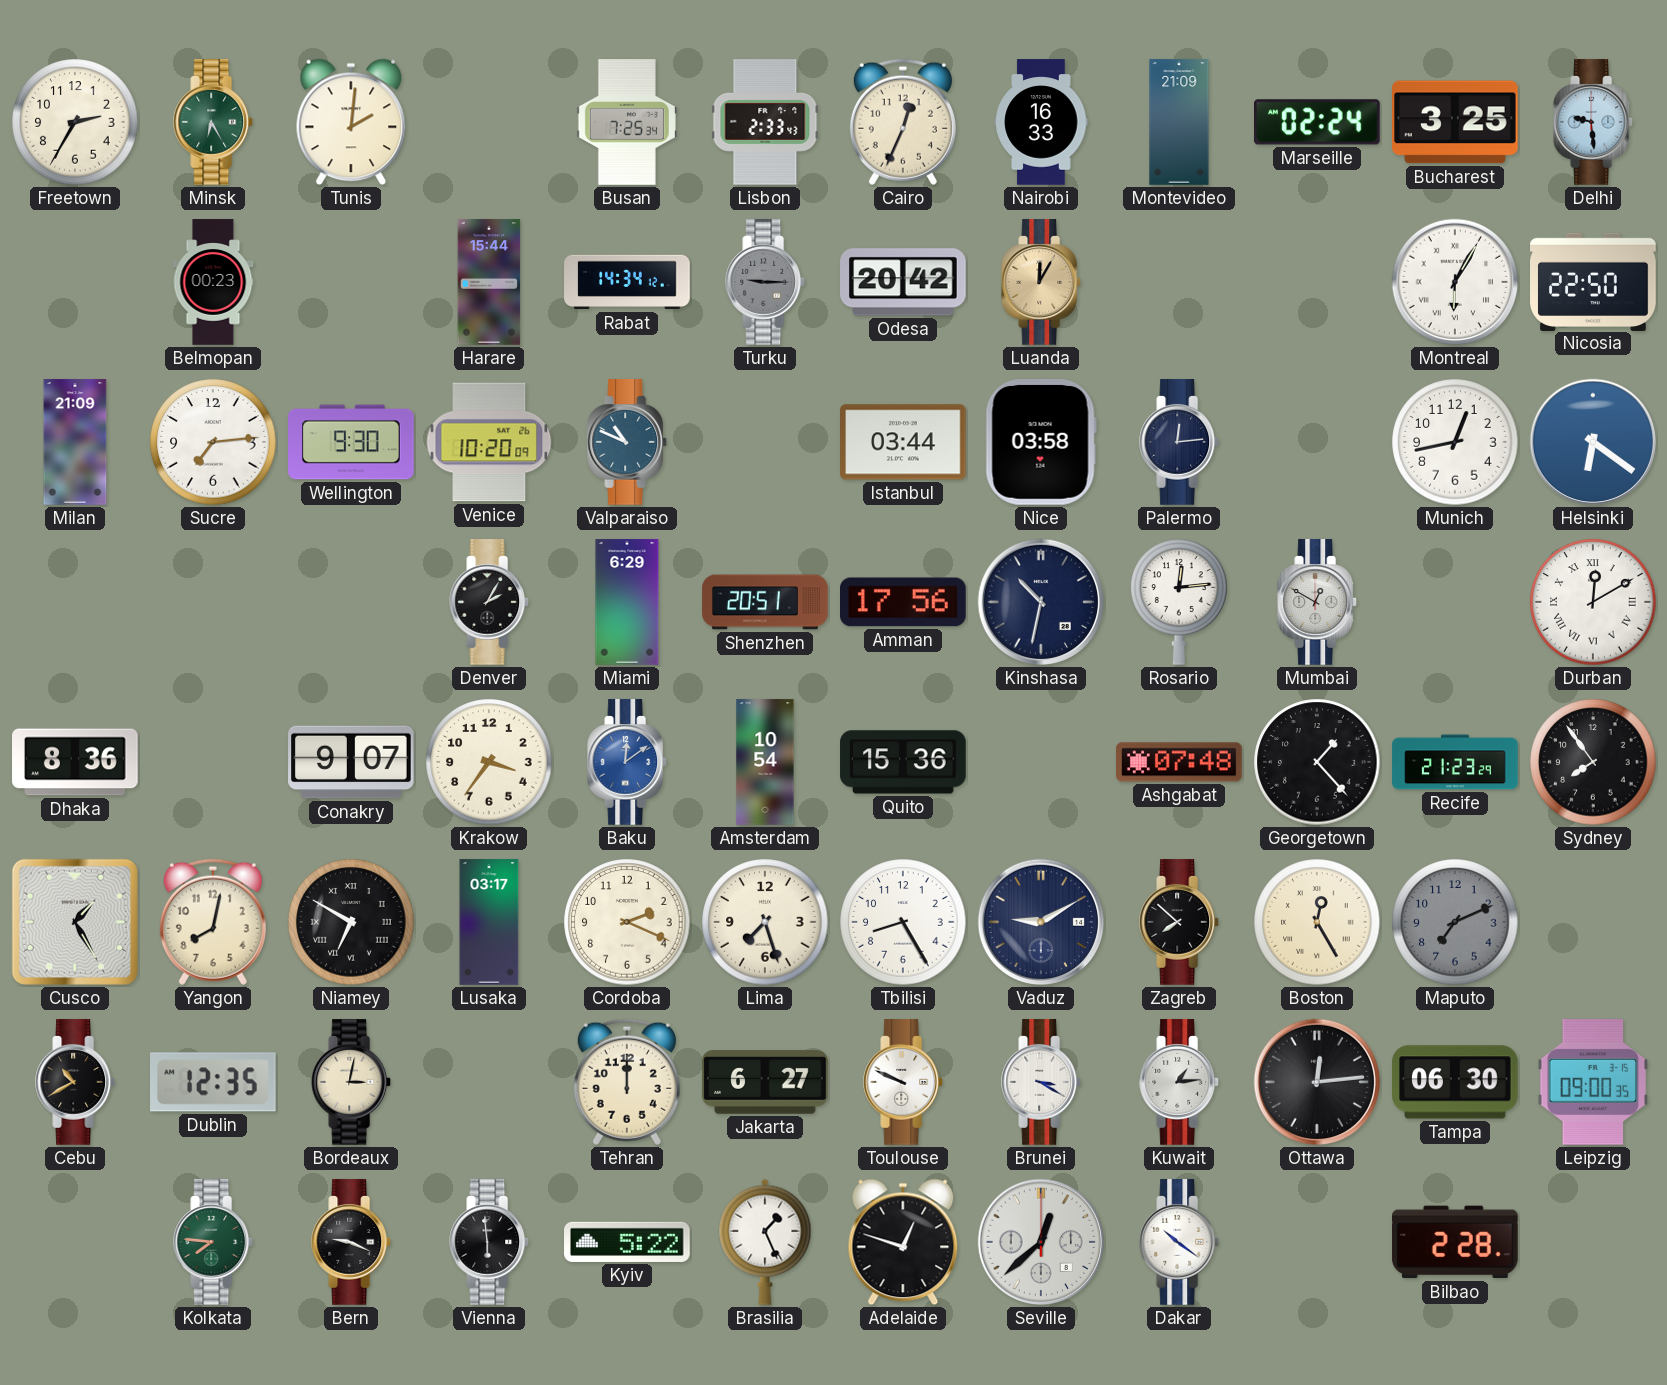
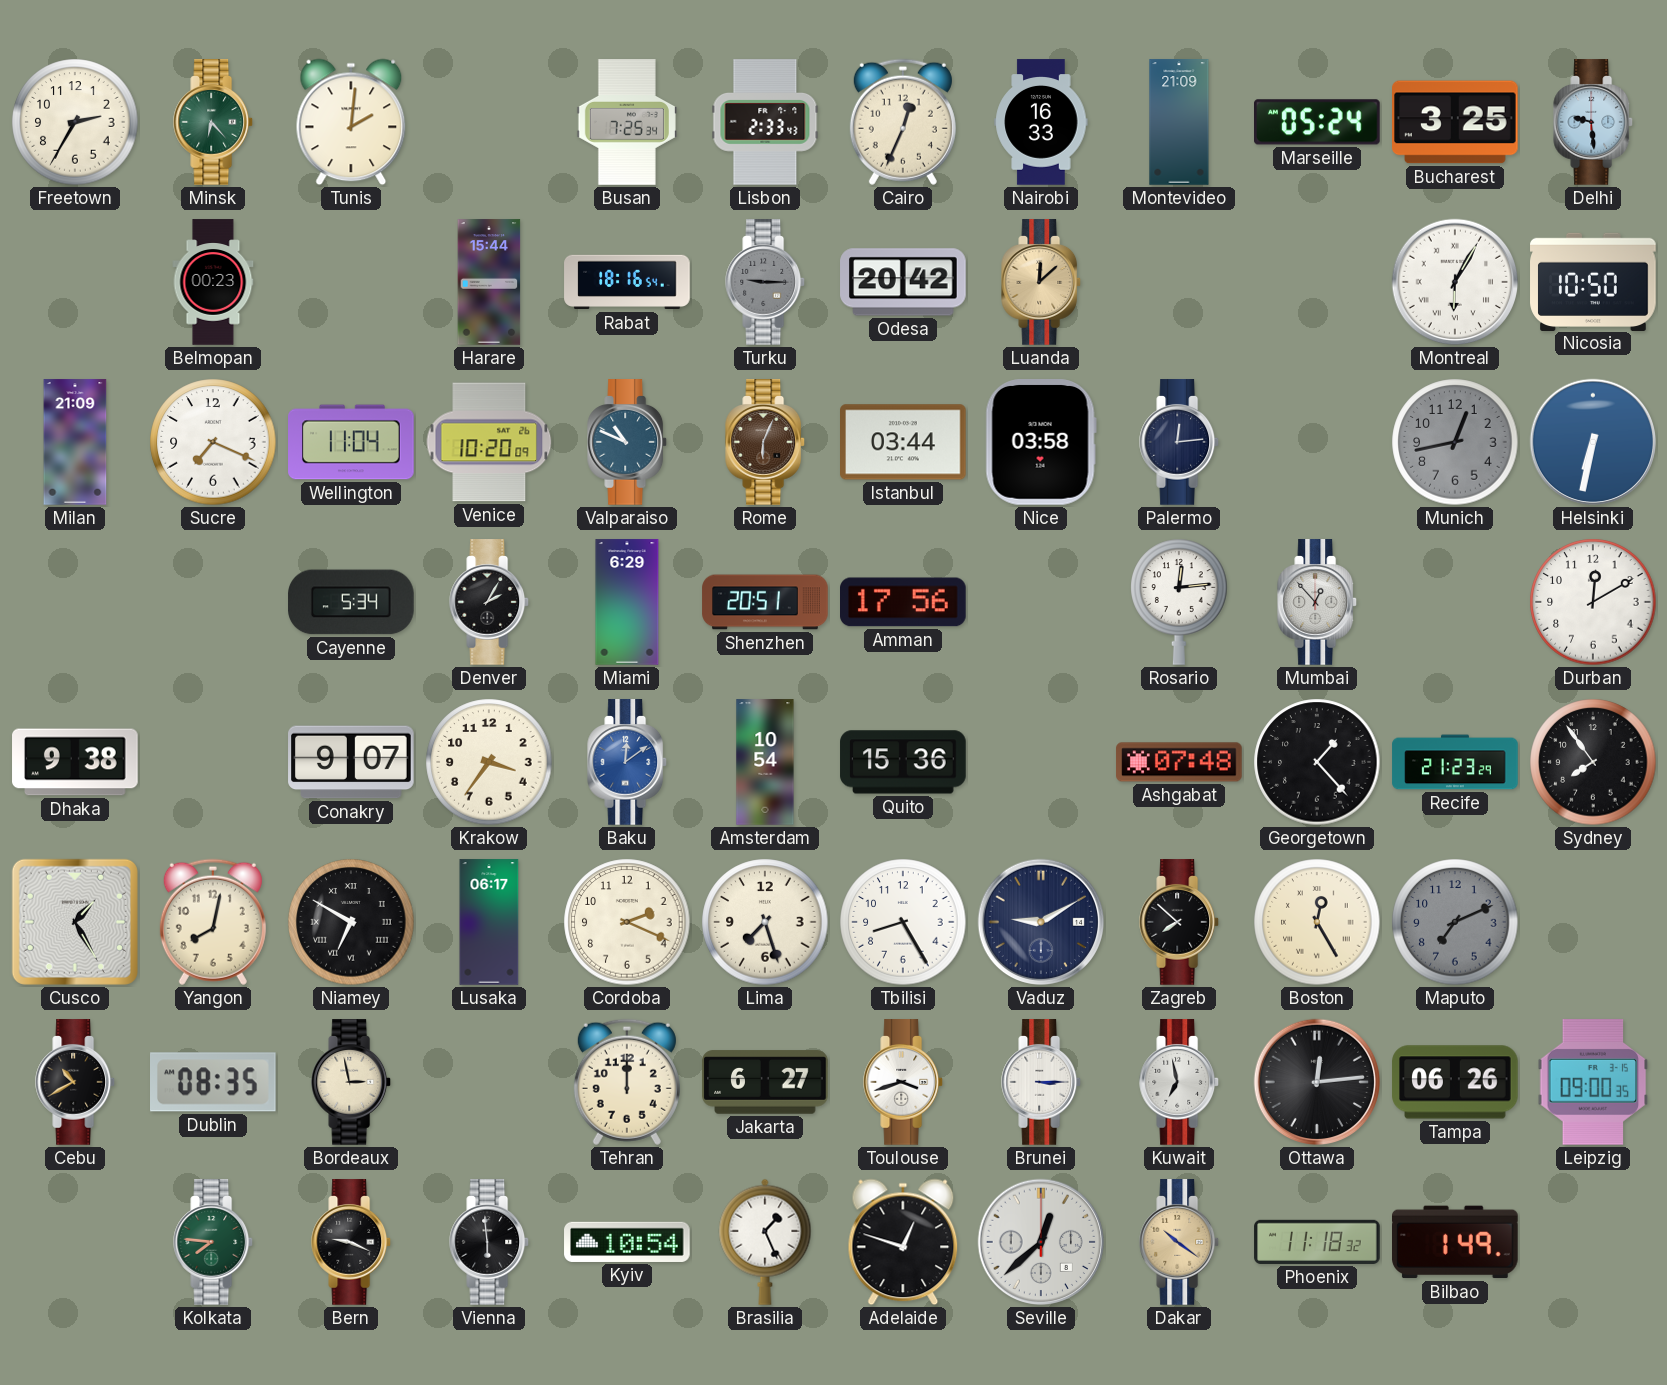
Minsk: 6:25 -> 6:23
Marseille: 02:24 -> 05:24
Rabat: 14:34 -> 18:16
Luanda: 12:05 -> 12:08
Nicosia: 22:50 -> 10:50
Sucre: 7:14 -> 7:19
Wellington: 9:30 -> 11:04
Rome: none -> 6:04
Munich dial: white -> grey
Helsinki: 6:21 -> 6:32
Cayenne: none -> 5:34
Kinshasa: 10:32 -> none
Mumbai: 12:50 -> 12:53
Durban numerals: Roman -> Arabic
Dhaka: 8:36 -> 9:38
Lusaka: 03:17 -> 06:17
Dublin: 12:35 -> 08:35
Bordeaux: 3:02 -> 2:58
Toulouse: 9:49 -> 3:42
Brunei: 3:20 -> 3:15
Kuwait: 1:14 -> 6:58
Tampa: 06:30 -> 06:26
Kyiv: 5:22 -> 10:54
Dakar dial: white -> champagne
Phoenix: none -> 11:18
Bilbao: 2:28 -> 1:49
